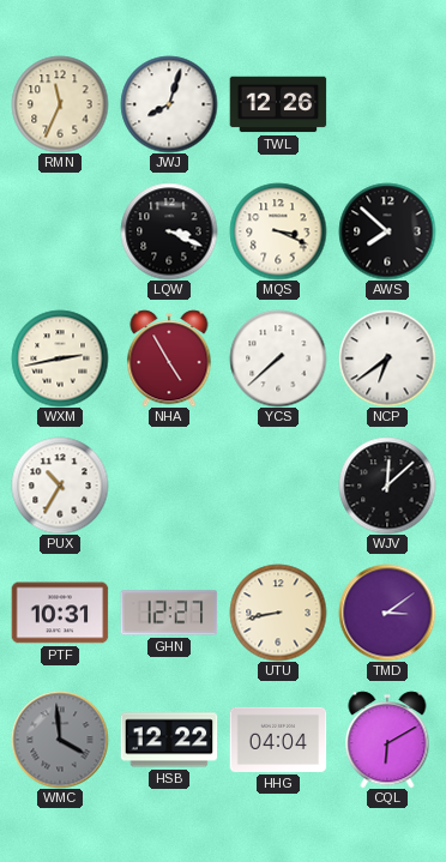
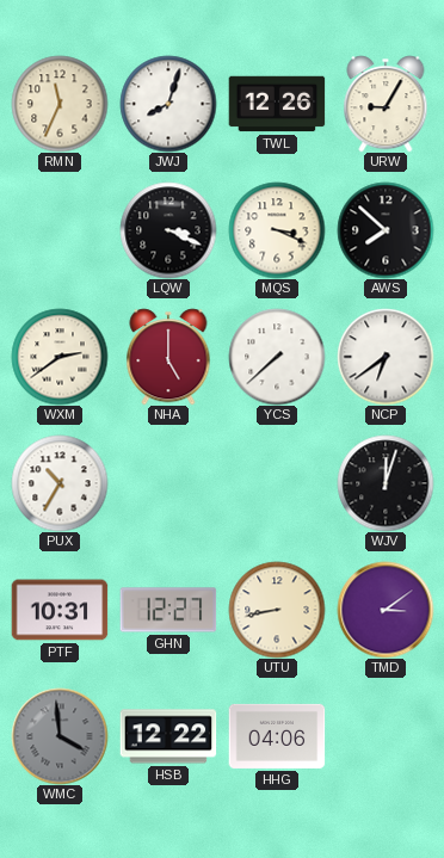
URW: none -> 9:05
WXM: 2:43 -> 2:39
NHA: 4:55 -> 5:00
WJV: 12:08 -> 12:03
HHG: 04:04 -> 04:06
CQL: 6:10 -> none
